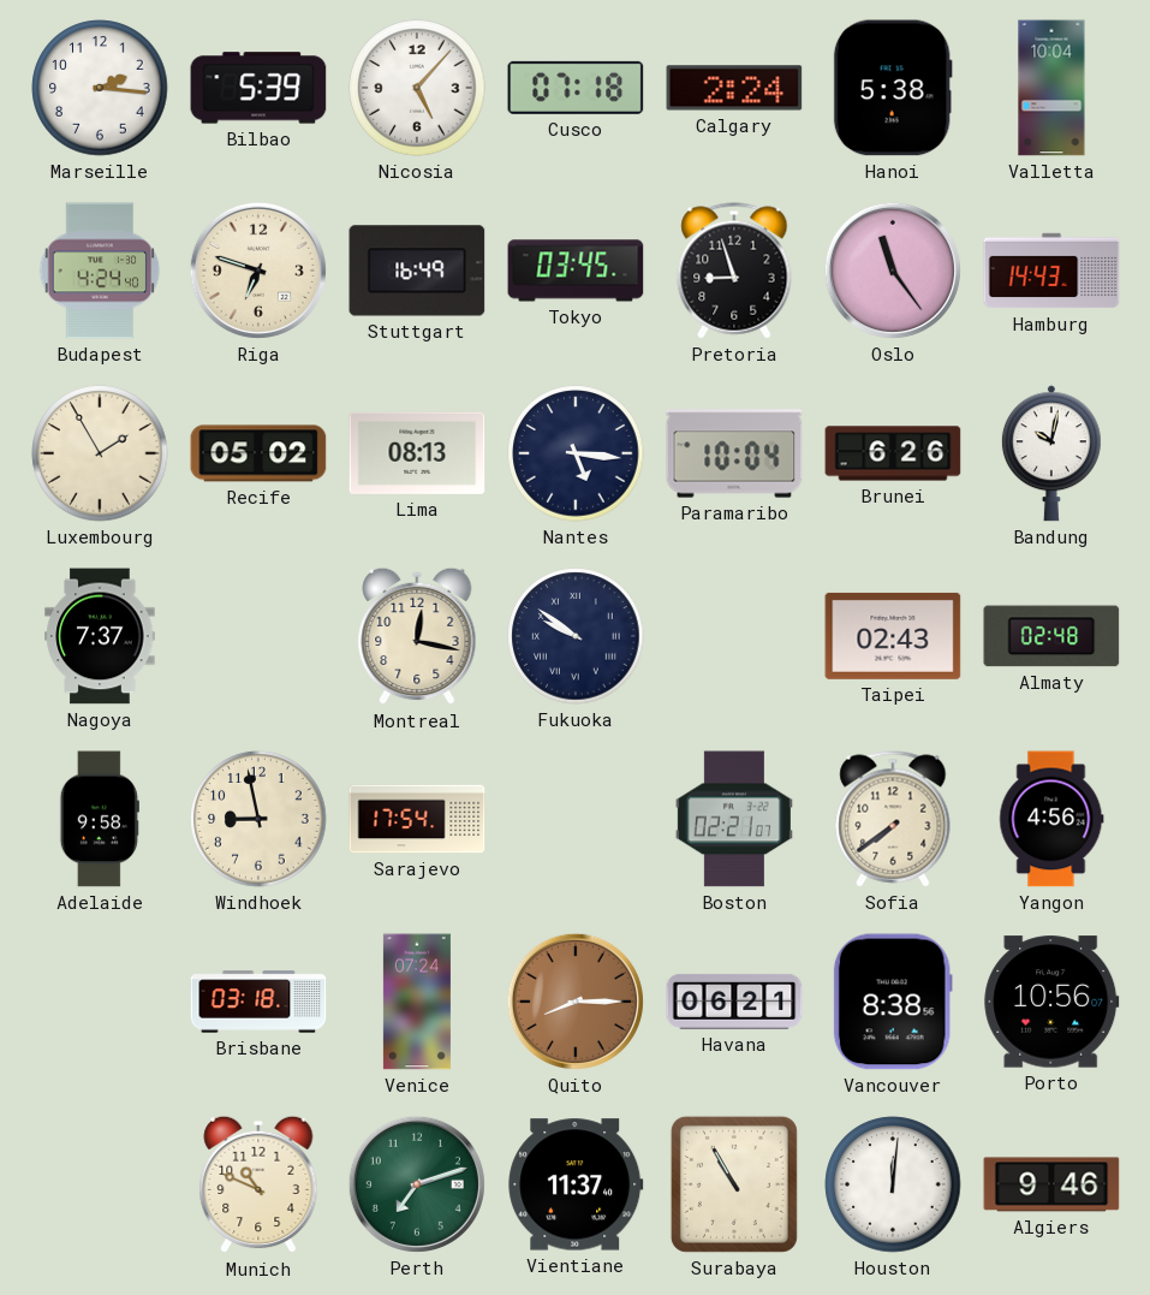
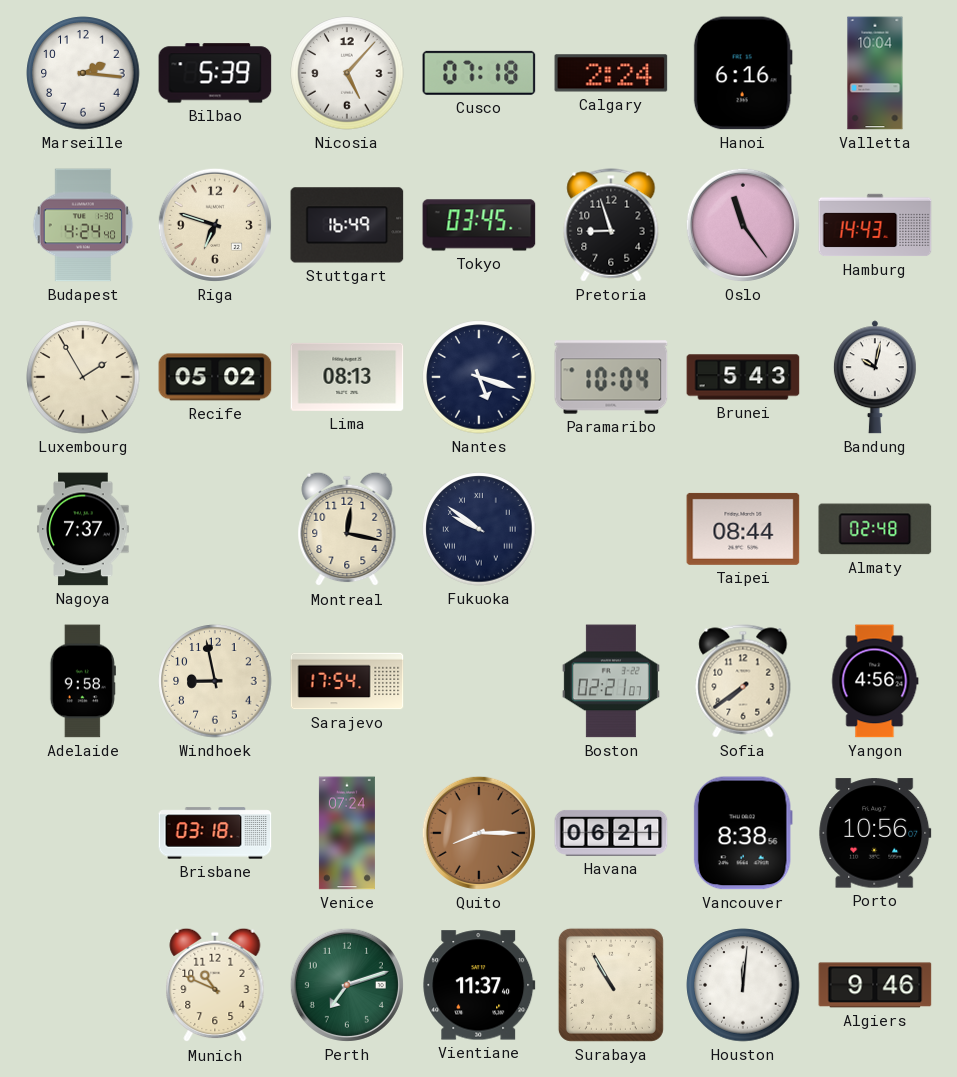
Hanoi: 5:38 -> 6:16
Nantes: 5:16 -> 5:18
Brunei: 6:26 -> 5:43
Taipei: 02:43 -> 08:44
